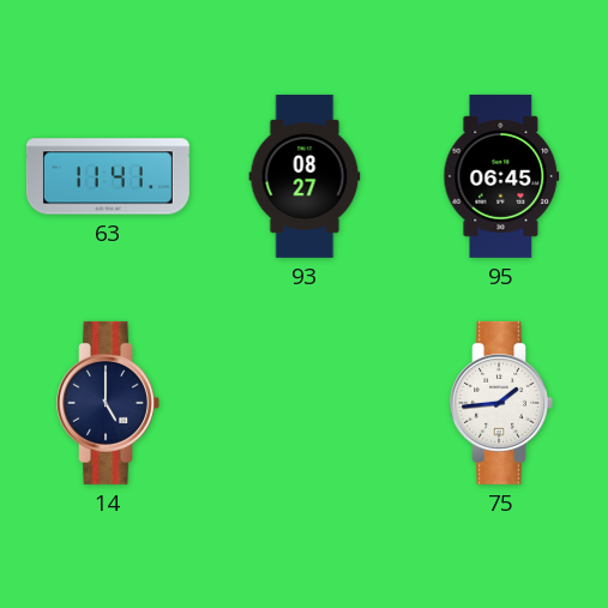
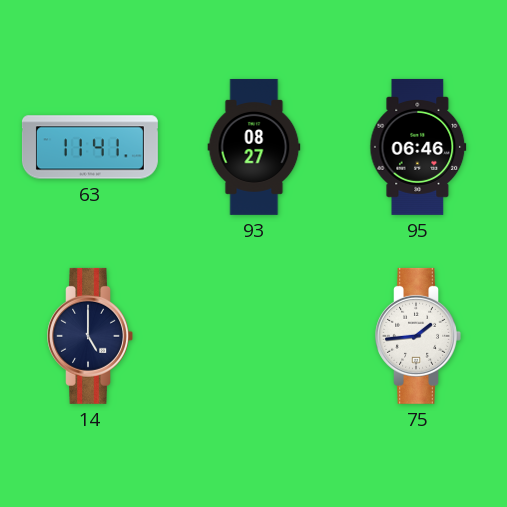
95: 06:45 -> 06:46
